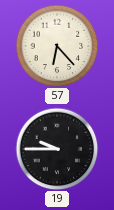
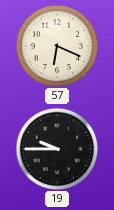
57: 6:23 -> 6:19
